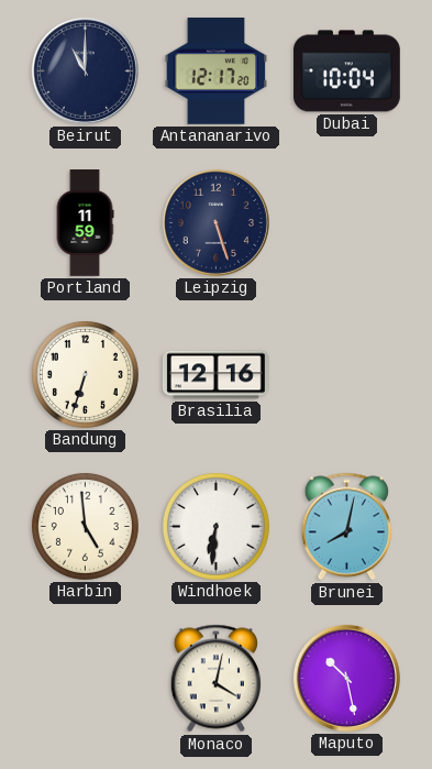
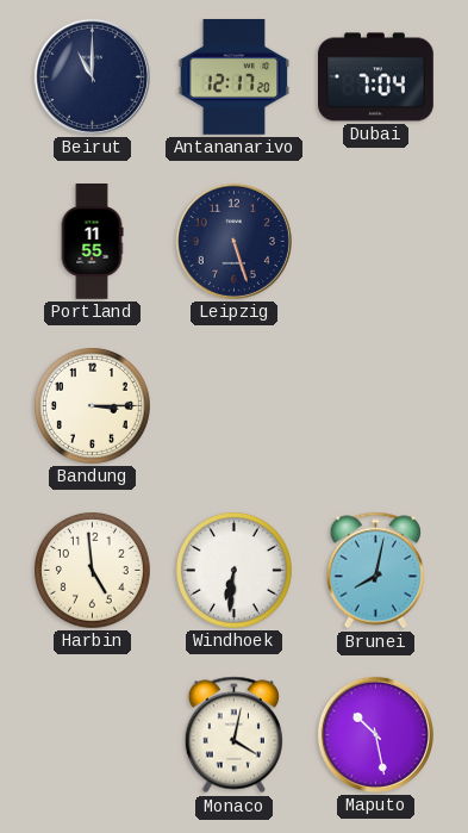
Dubai: 10:04 -> 7:04
Portland: 11:59 -> 11:55
Bandung: 6:33 -> 3:15
Brasilia: 12:16 -> none
